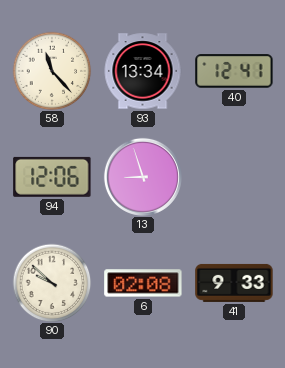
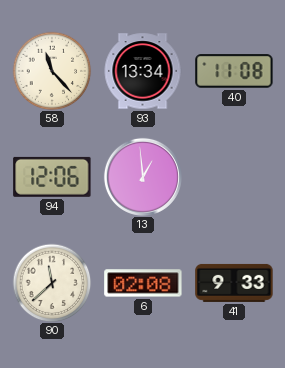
40: 12:41 -> 11:08
13: 8:57 -> 12:59
90: 9:52 -> 11:38
